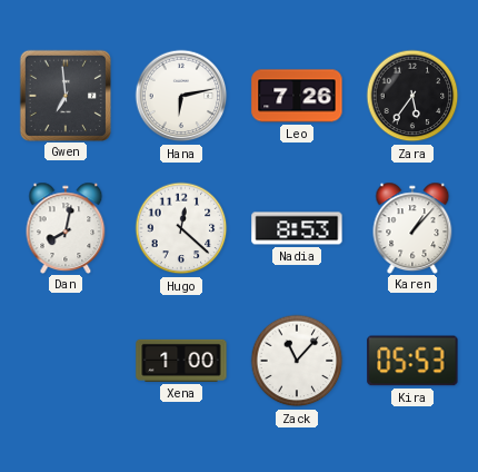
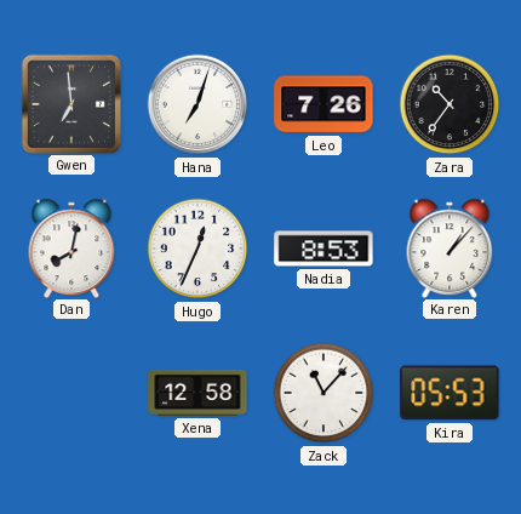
Hana: 6:13 -> 7:03
Zara: 5:36 -> 10:36
Hugo: 12:22 -> 12:34
Xena: 1:00 -> 12:58
